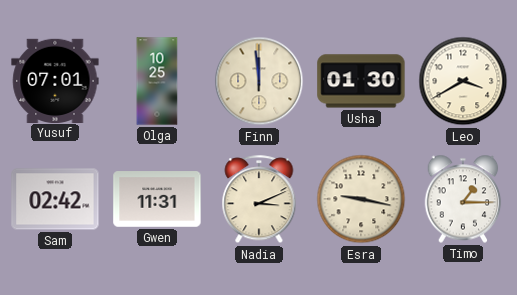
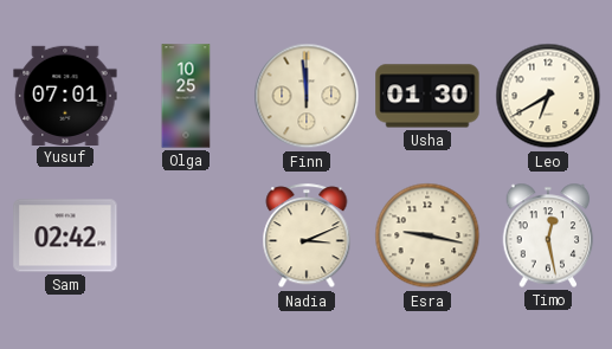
Leo: 3:40 -> 6:40
Gwen: 11:31 -> none
Timo: 1:15 -> 12:28
